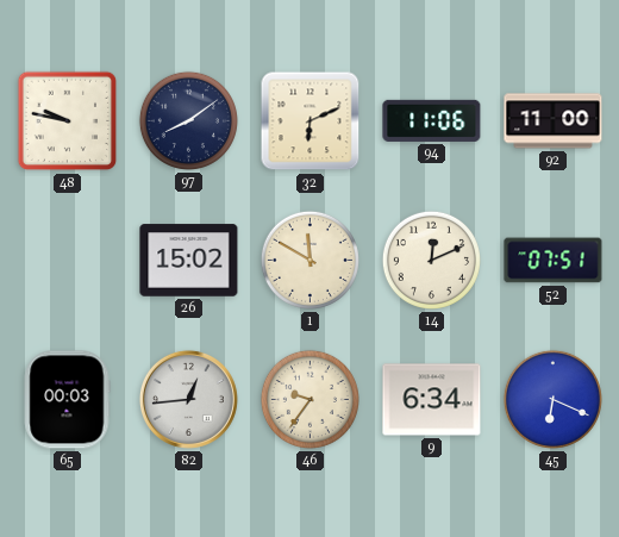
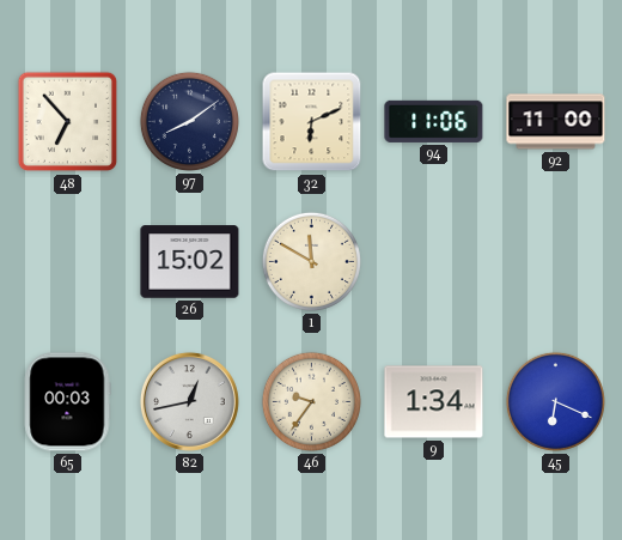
48: 9:47 -> 6:53
14: 12:11 -> none
52: 07:51 -> none
82: 12:44 -> 12:43
9: 6:34 -> 1:34
